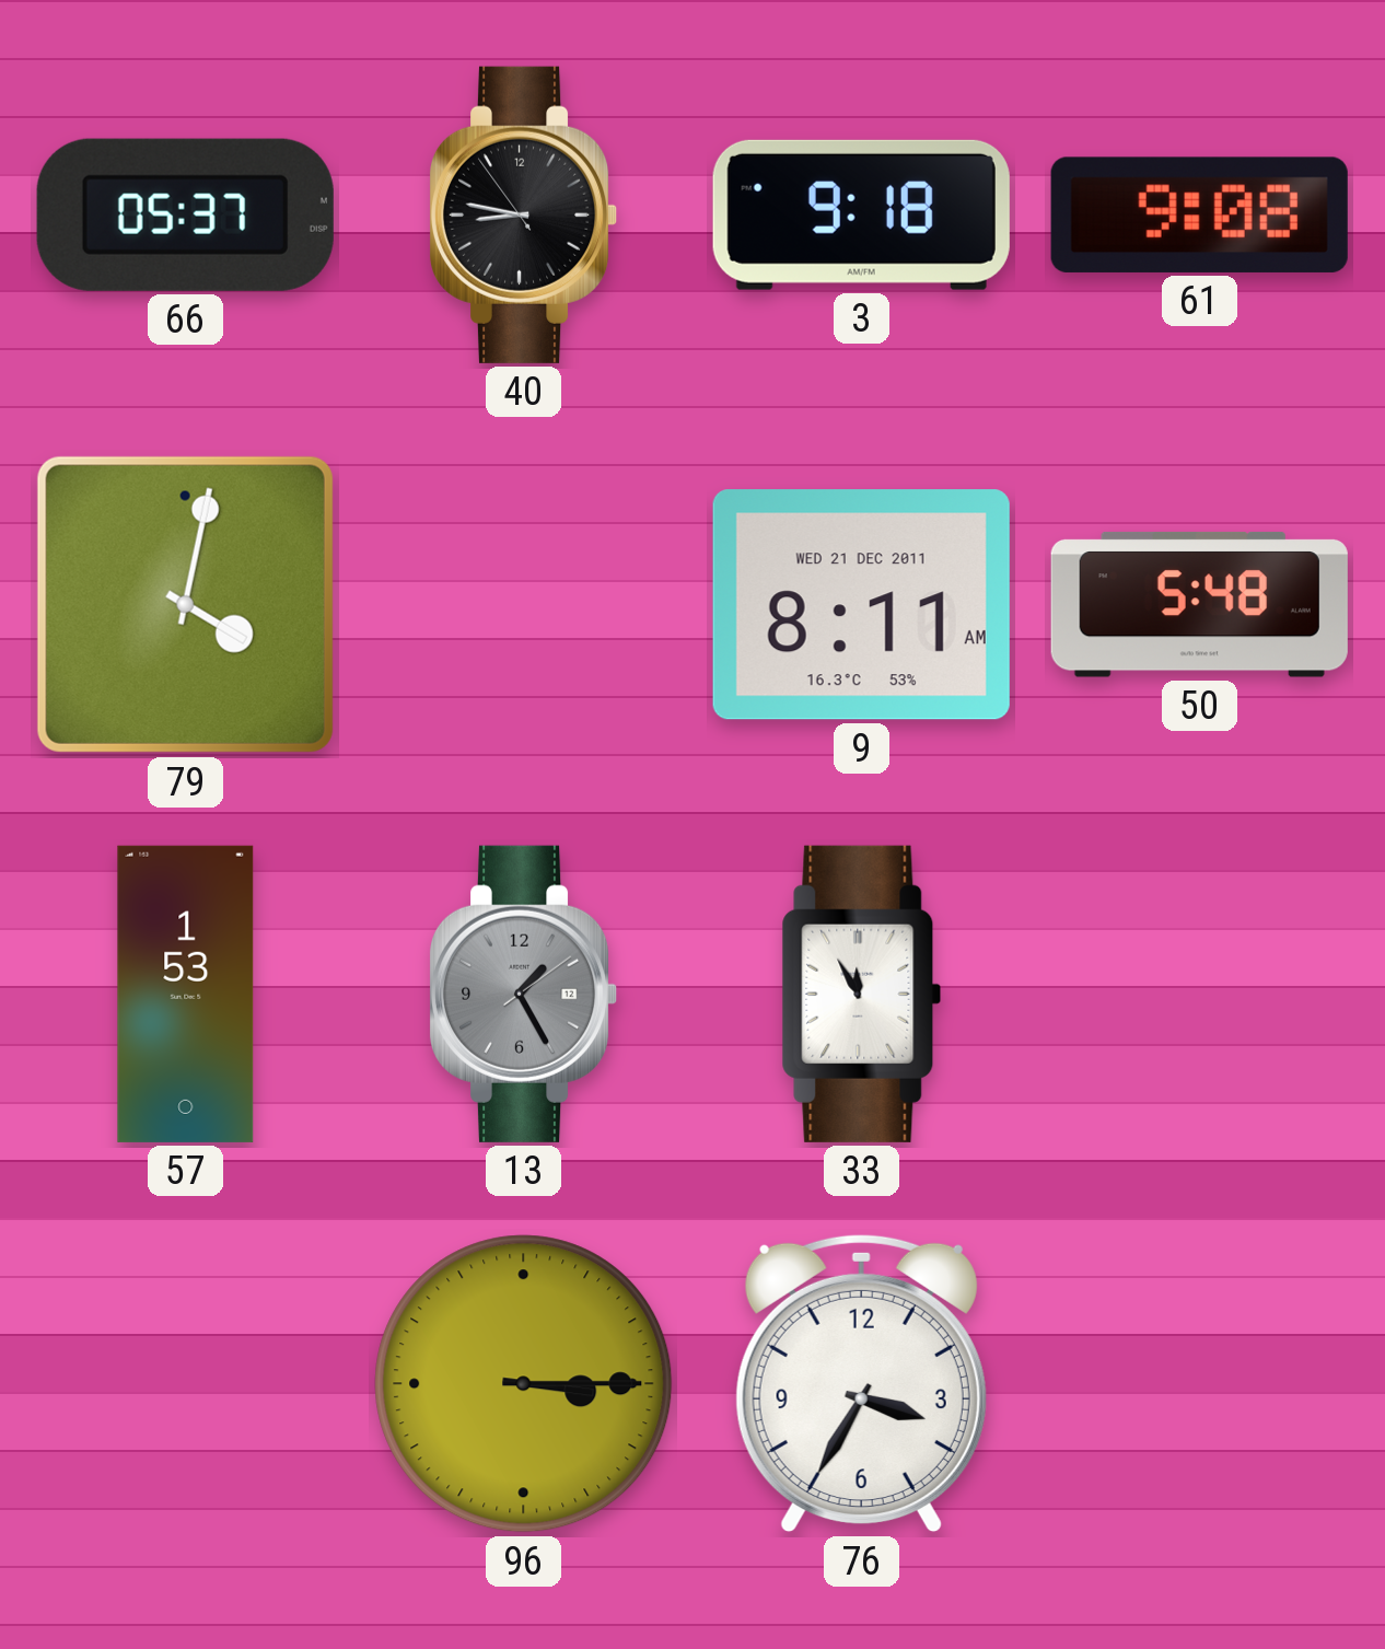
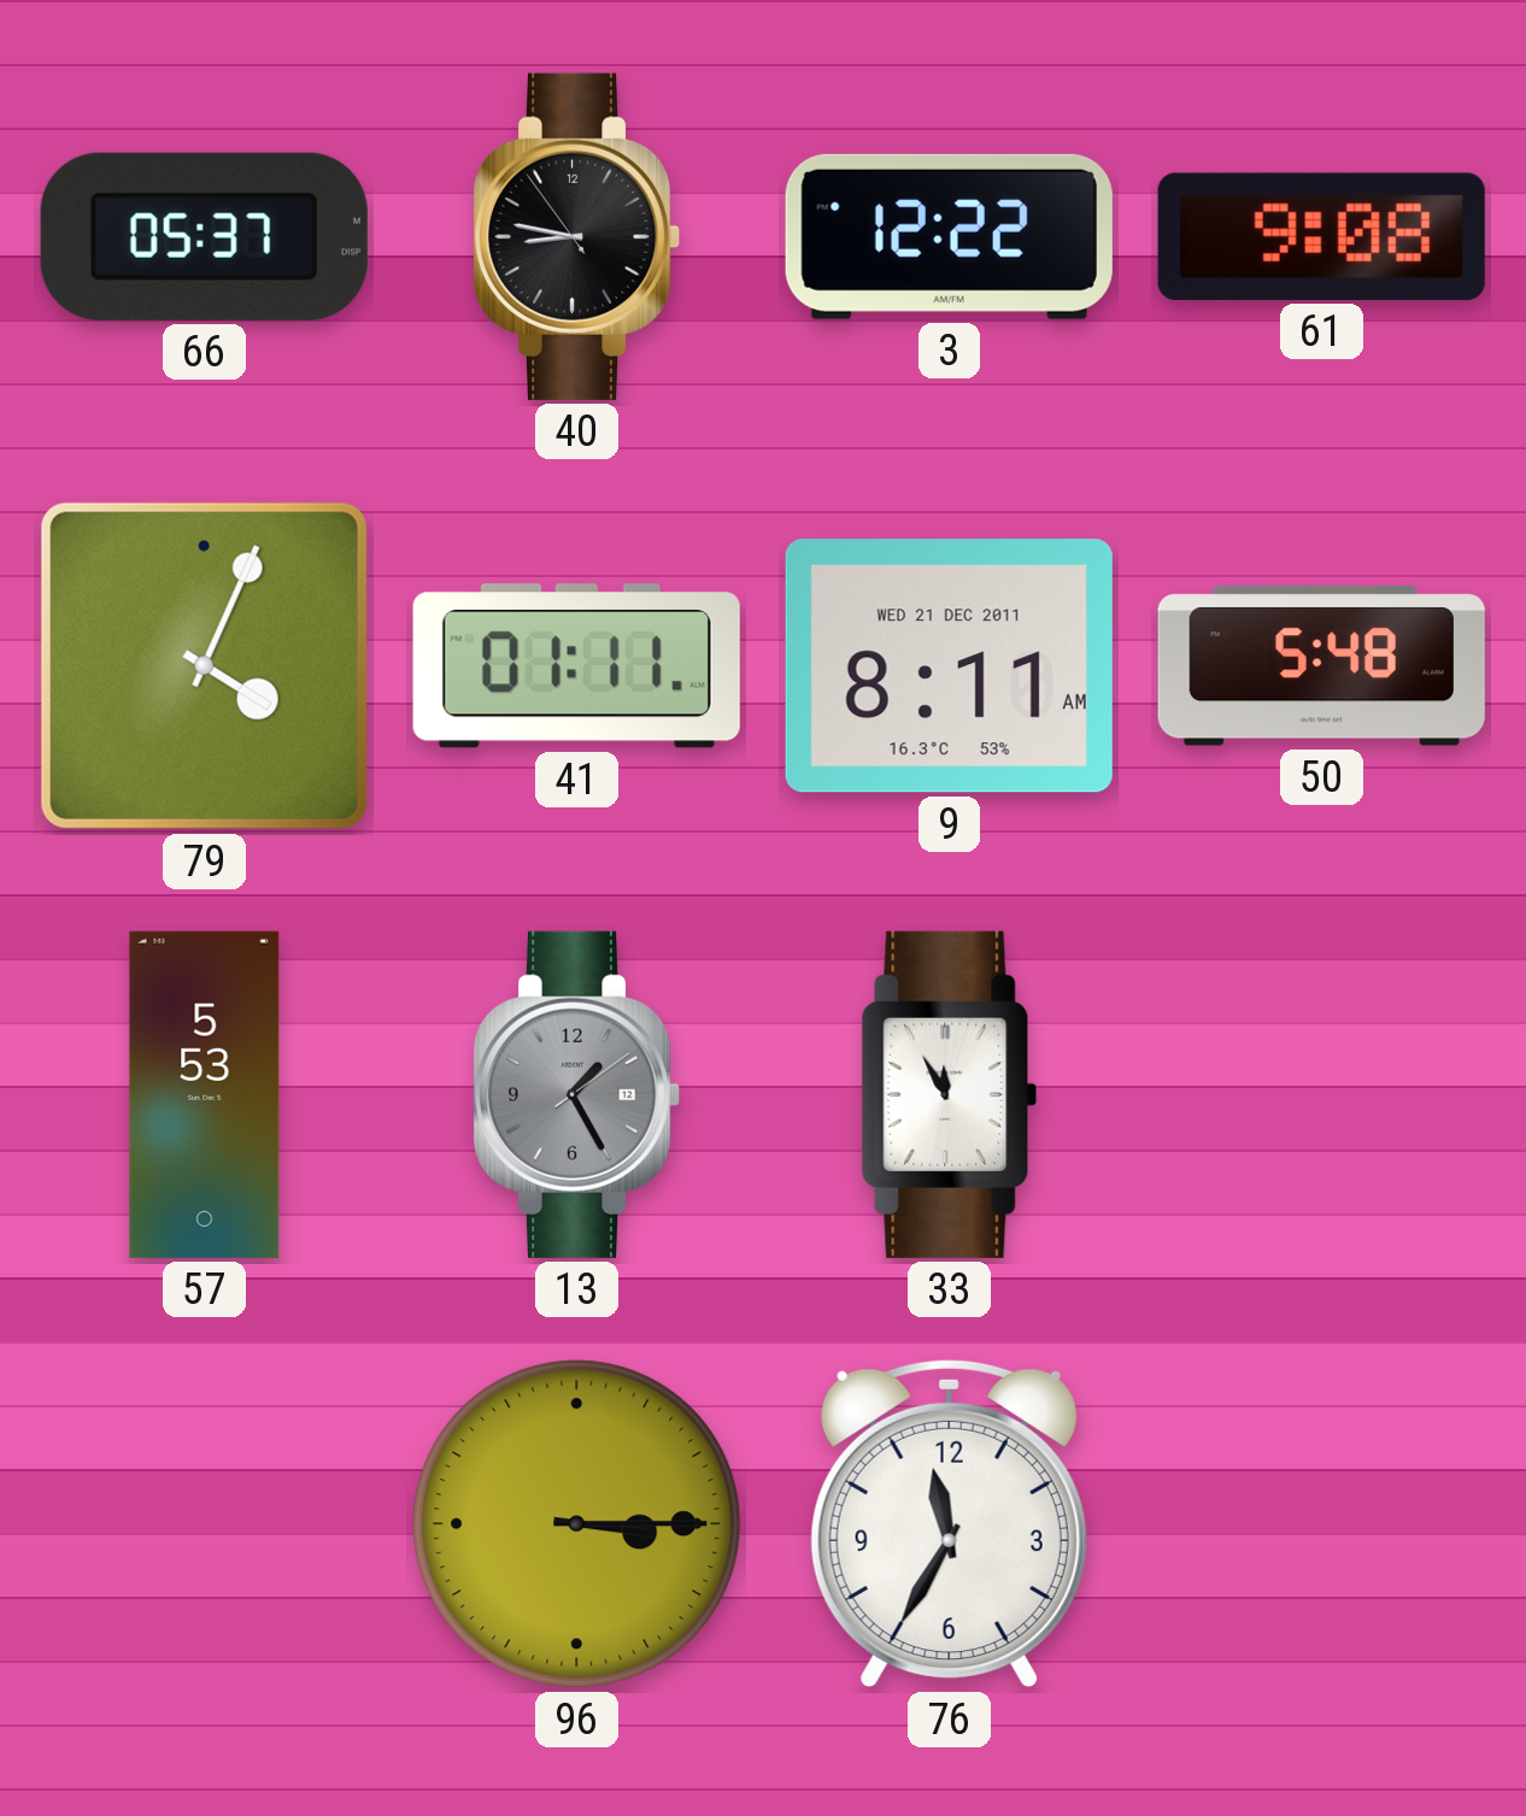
3: 9:18 -> 12:22
79: 4:02 -> 4:04
41: none -> 01:11
57: 1:53 -> 5:53
76: 3:35 -> 11:35
